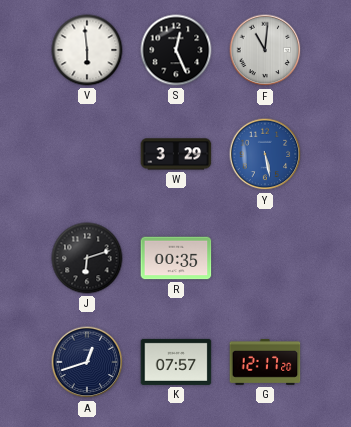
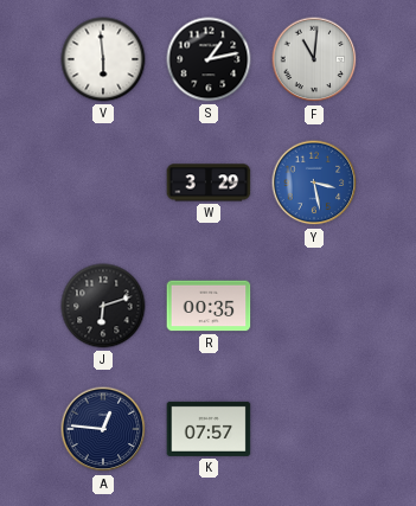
S: 12:26 -> 1:13
Y: 5:28 -> 3:28
A: 12:42 -> 12:46
G: 12:17 -> none
